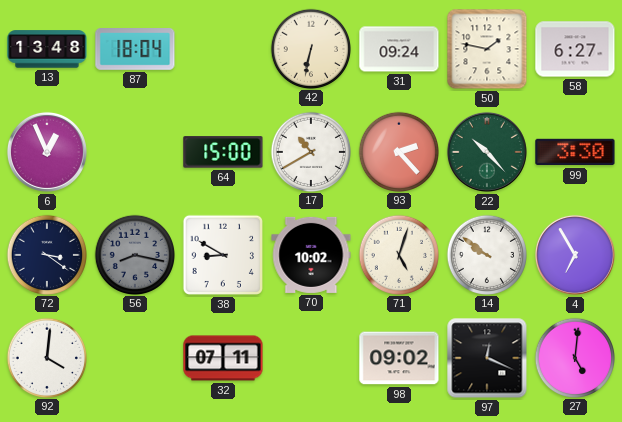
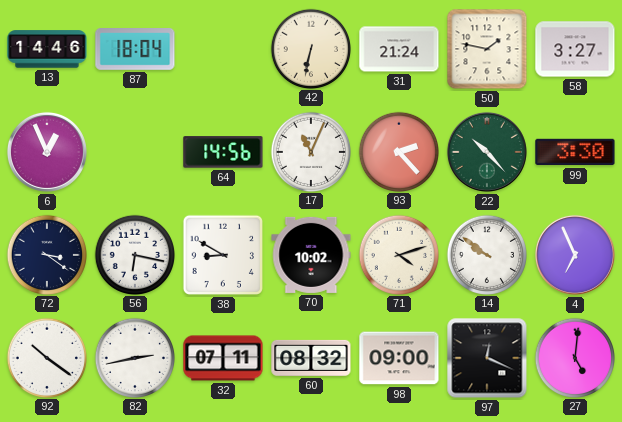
13: 13:48 -> 14:46
31: 09:24 -> 21:24
58: 6:27 -> 3:27
64: 15:00 -> 14:56
17: 10:40 -> 11:04
56: 8:17 -> 6:17
56 dial: grey -> white
71: 5:03 -> 4:12
4: 6:55 -> 6:56
92: 4:01 -> 10:21
82: none -> 2:43
60: none -> 08:32
98: 09:02 -> 09:00
